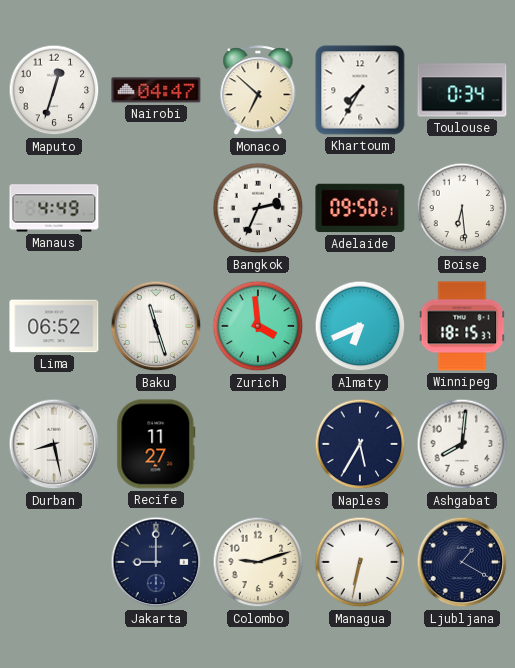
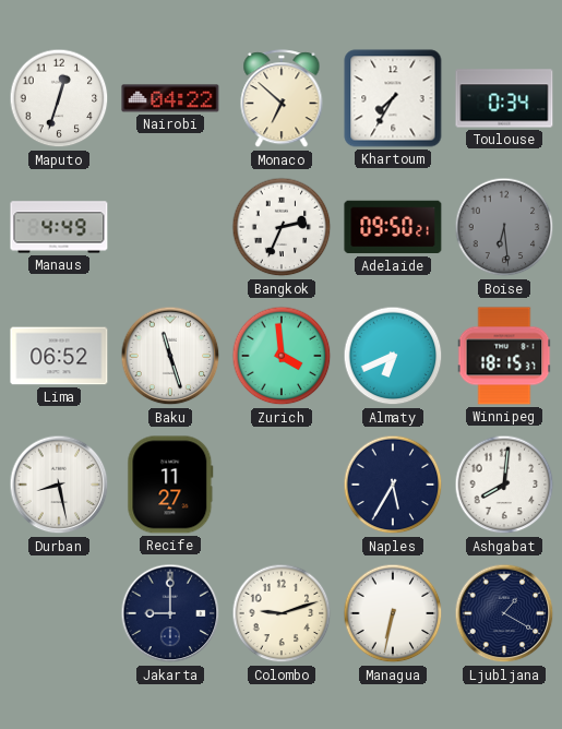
Nairobi: 04:47 -> 04:22
Boise dial: white -> grey
